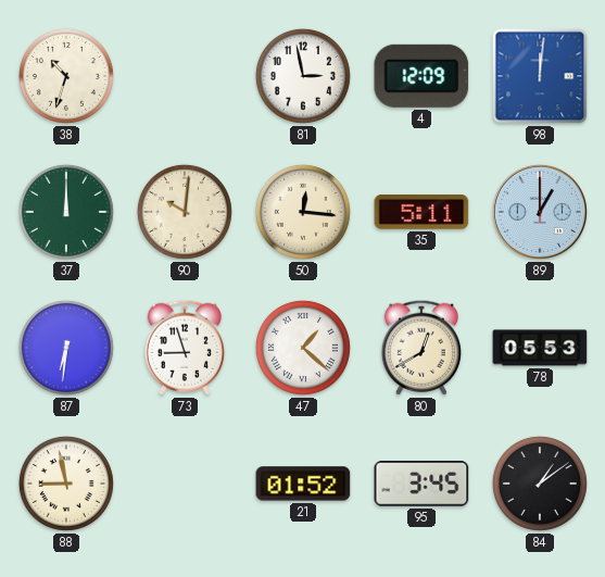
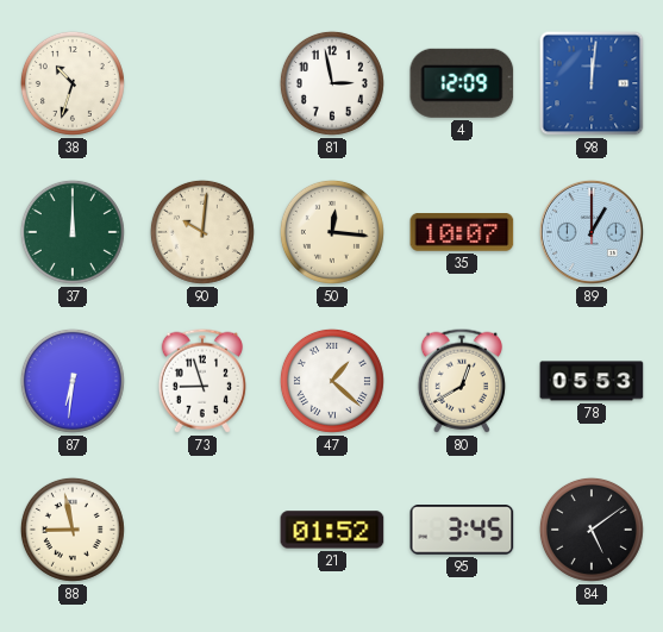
35: 5:11 -> 10:07
84: 1:09 -> 5:09
